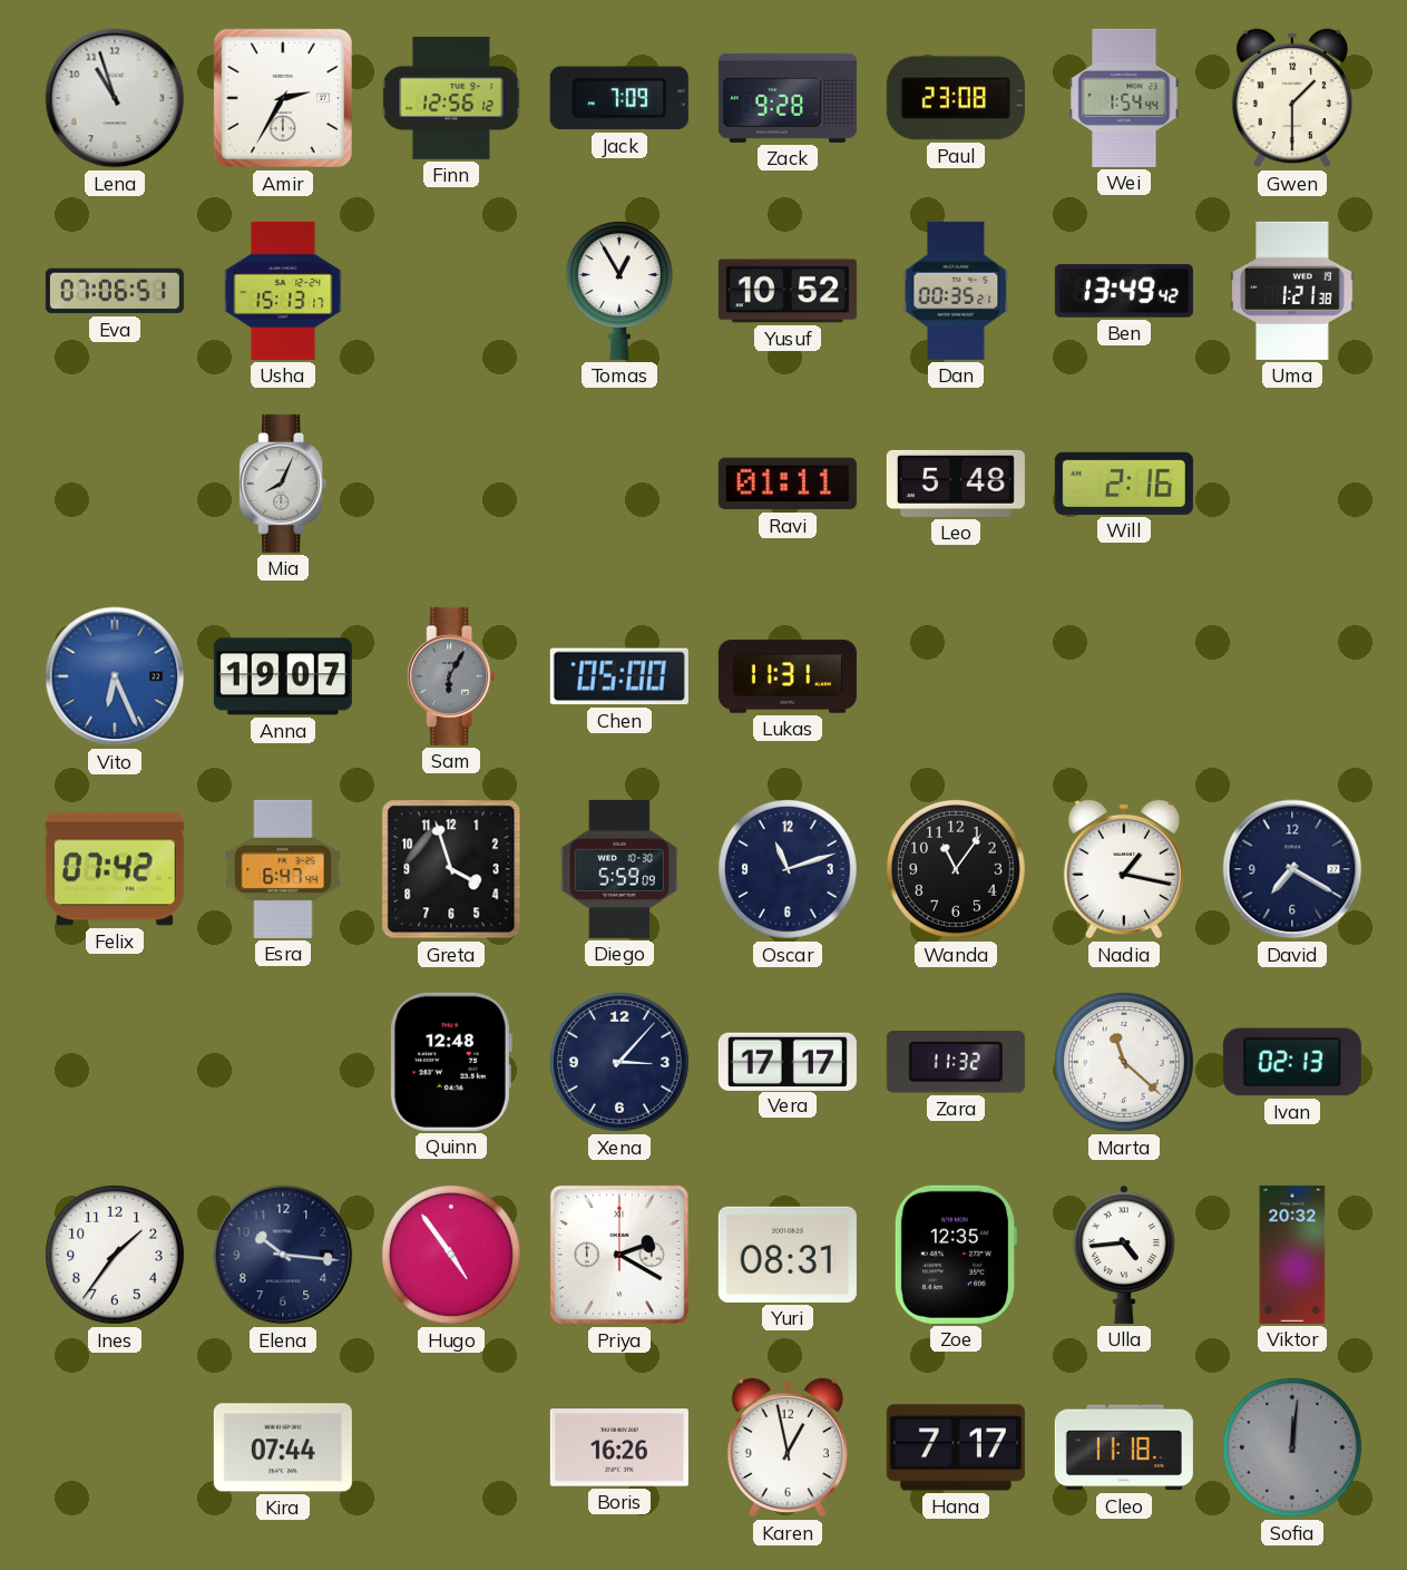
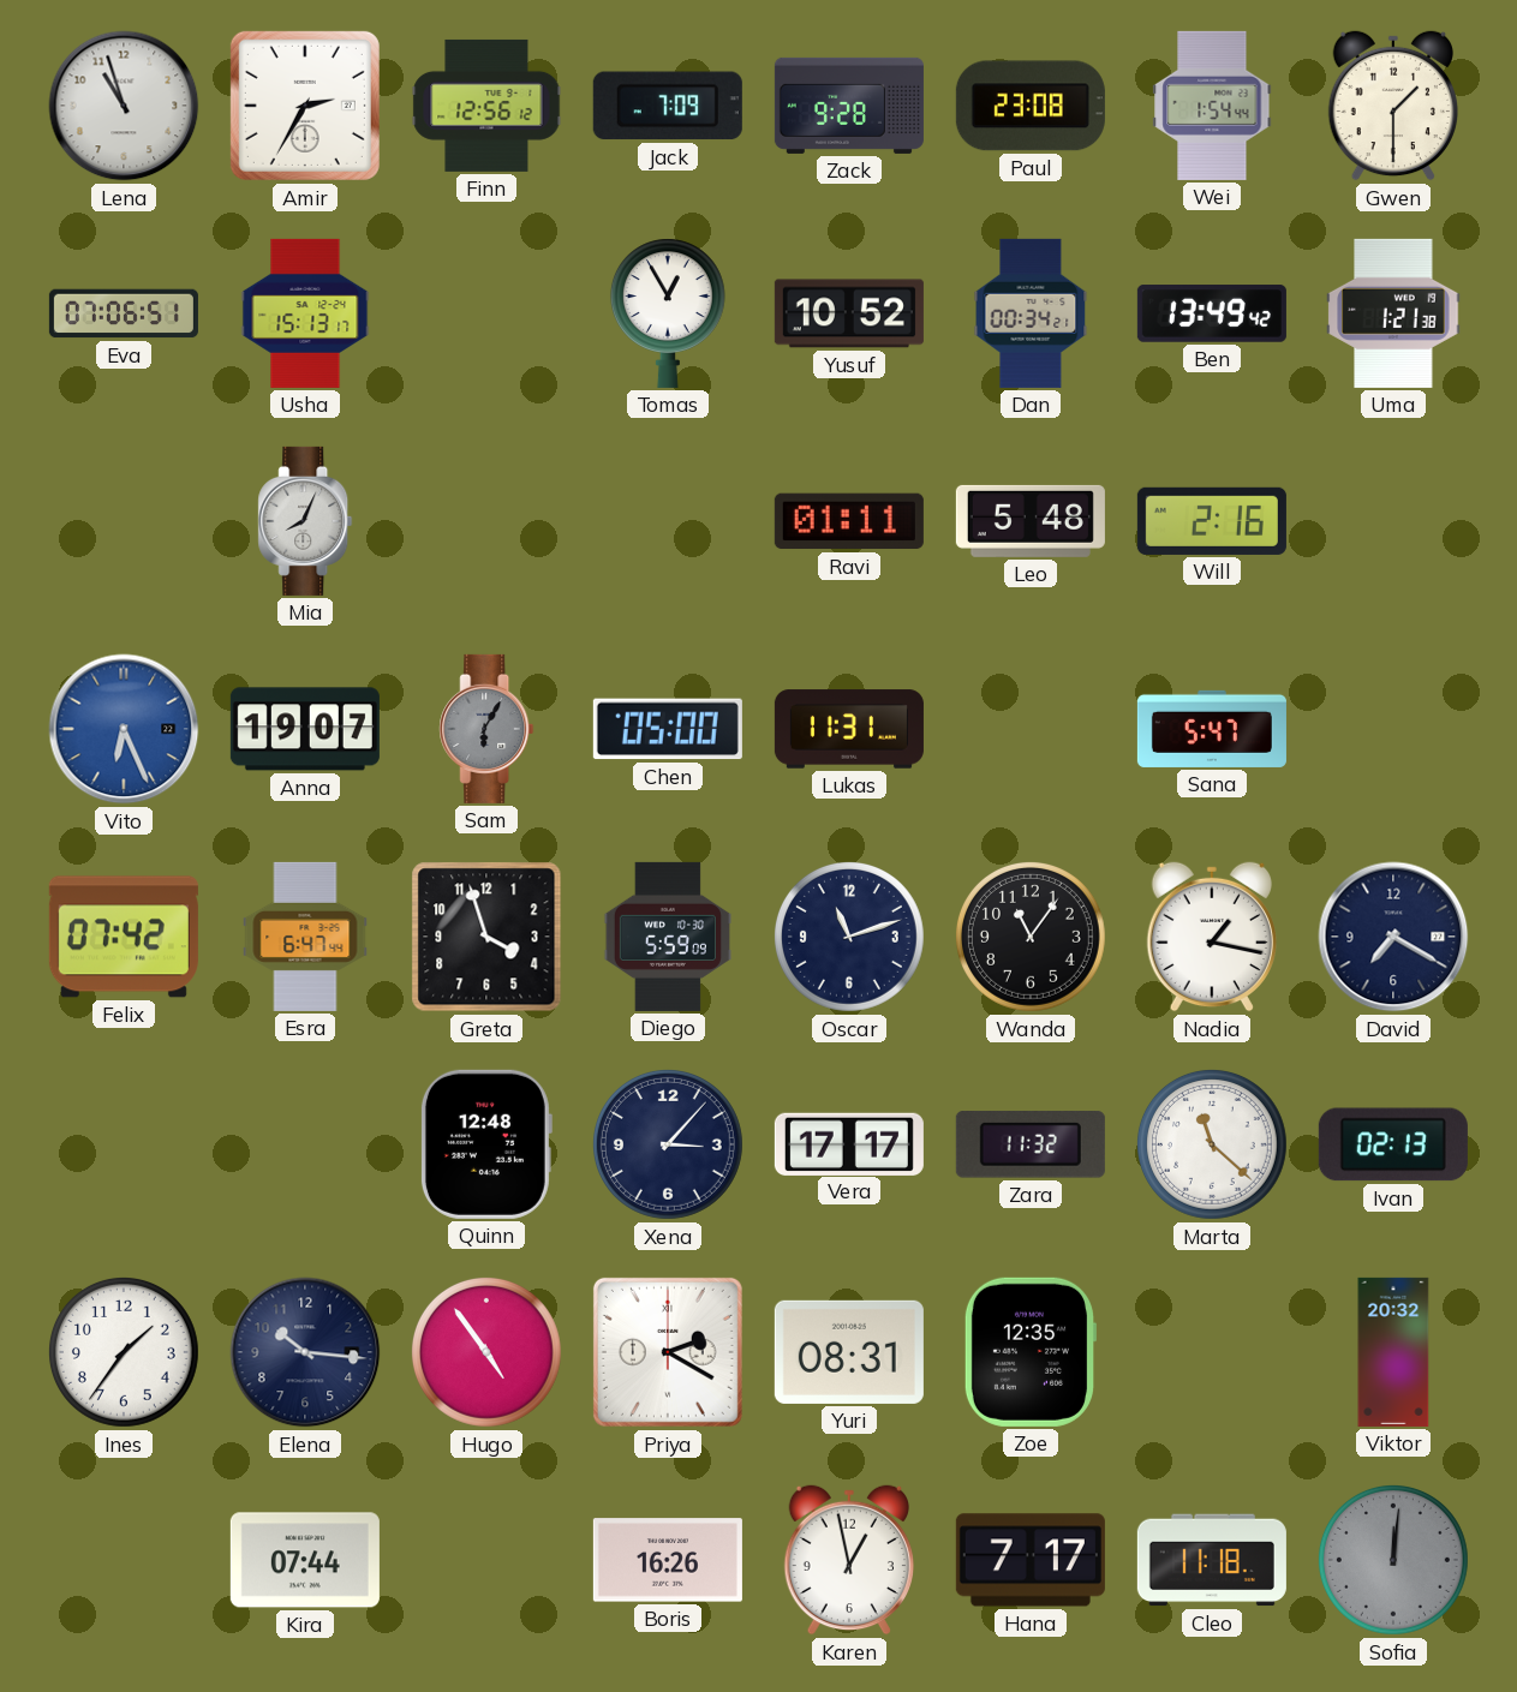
Dan: 00:35 -> 00:34
Sana: none -> 5:47
Ulla: 4:44 -> none
